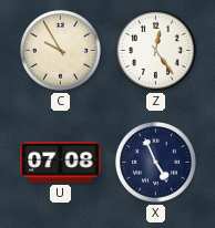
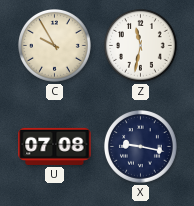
Z: 12:24 -> 11:32
X: 4:56 -> 9:17
